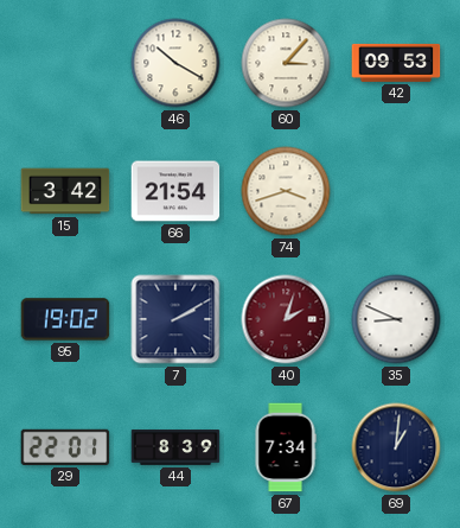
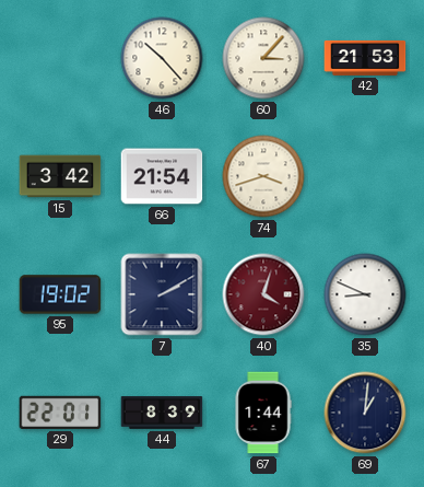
46: 10:20 -> 10:23
42: 09:53 -> 21:53
40: 2:03 -> 4:03
67: 7:34 -> 1:44
